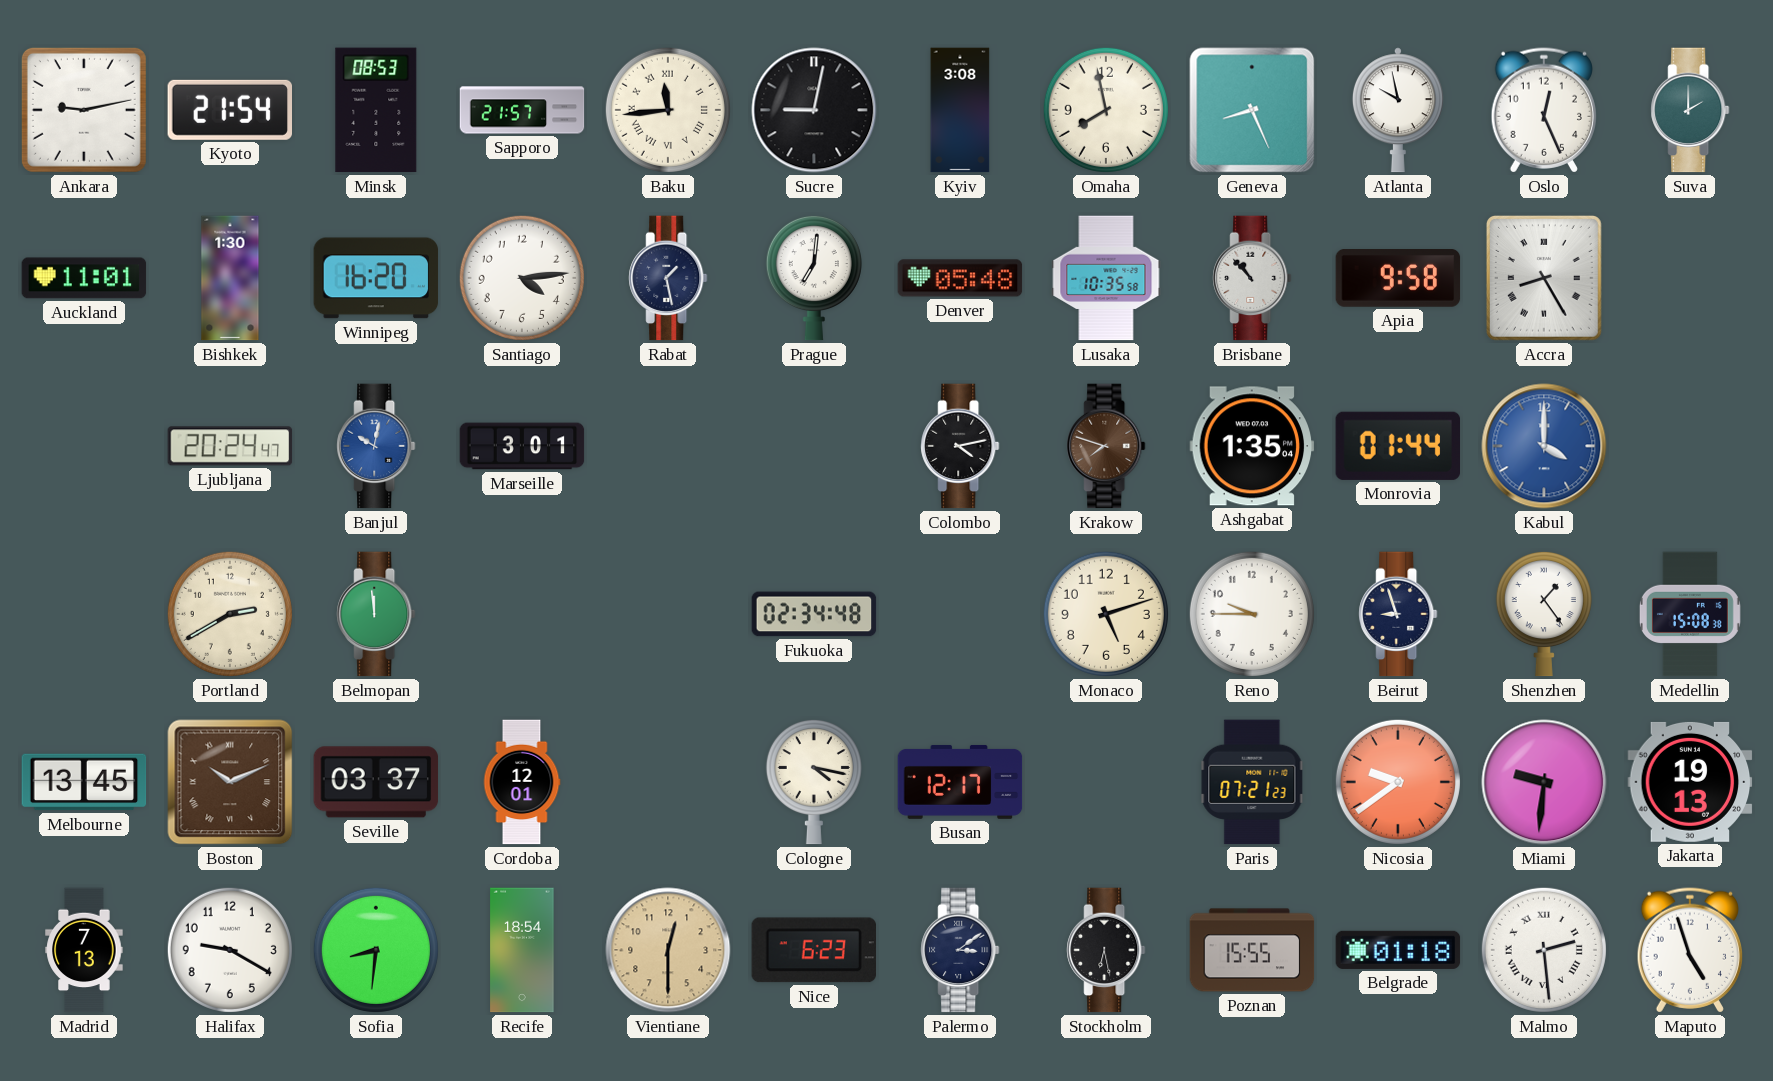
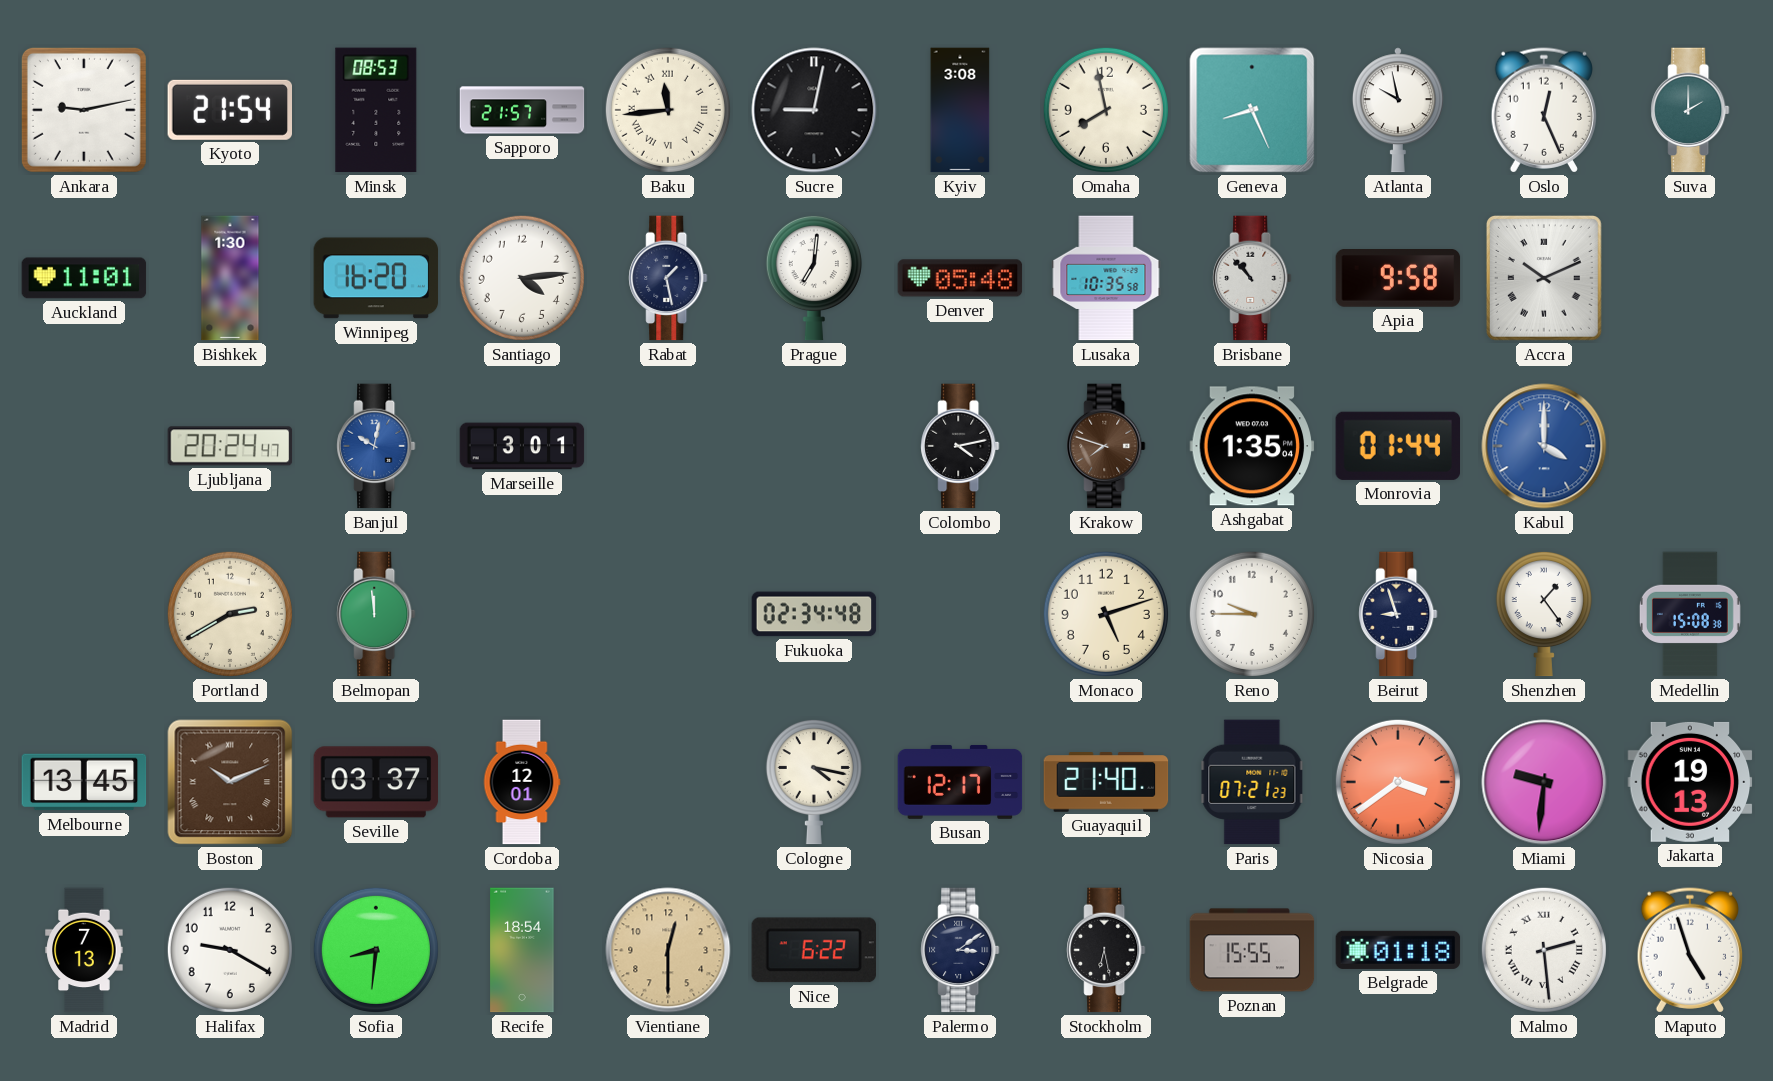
Accra: 8:25 -> 10:11
Guayaquil: none -> 21:40
Nicosia: 9:39 -> 3:39
Nice: 6:23 -> 6:22
